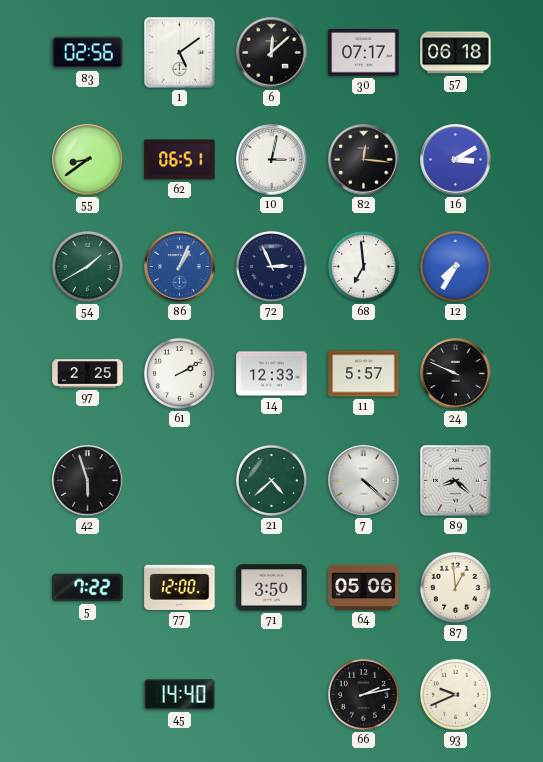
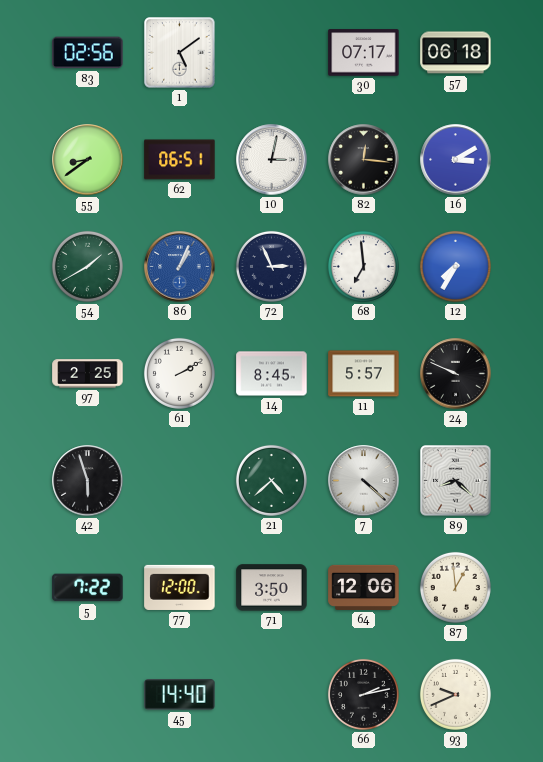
6: 12:08 -> none
14: 12:33 -> 8:45
64: 05:06 -> 12:06
